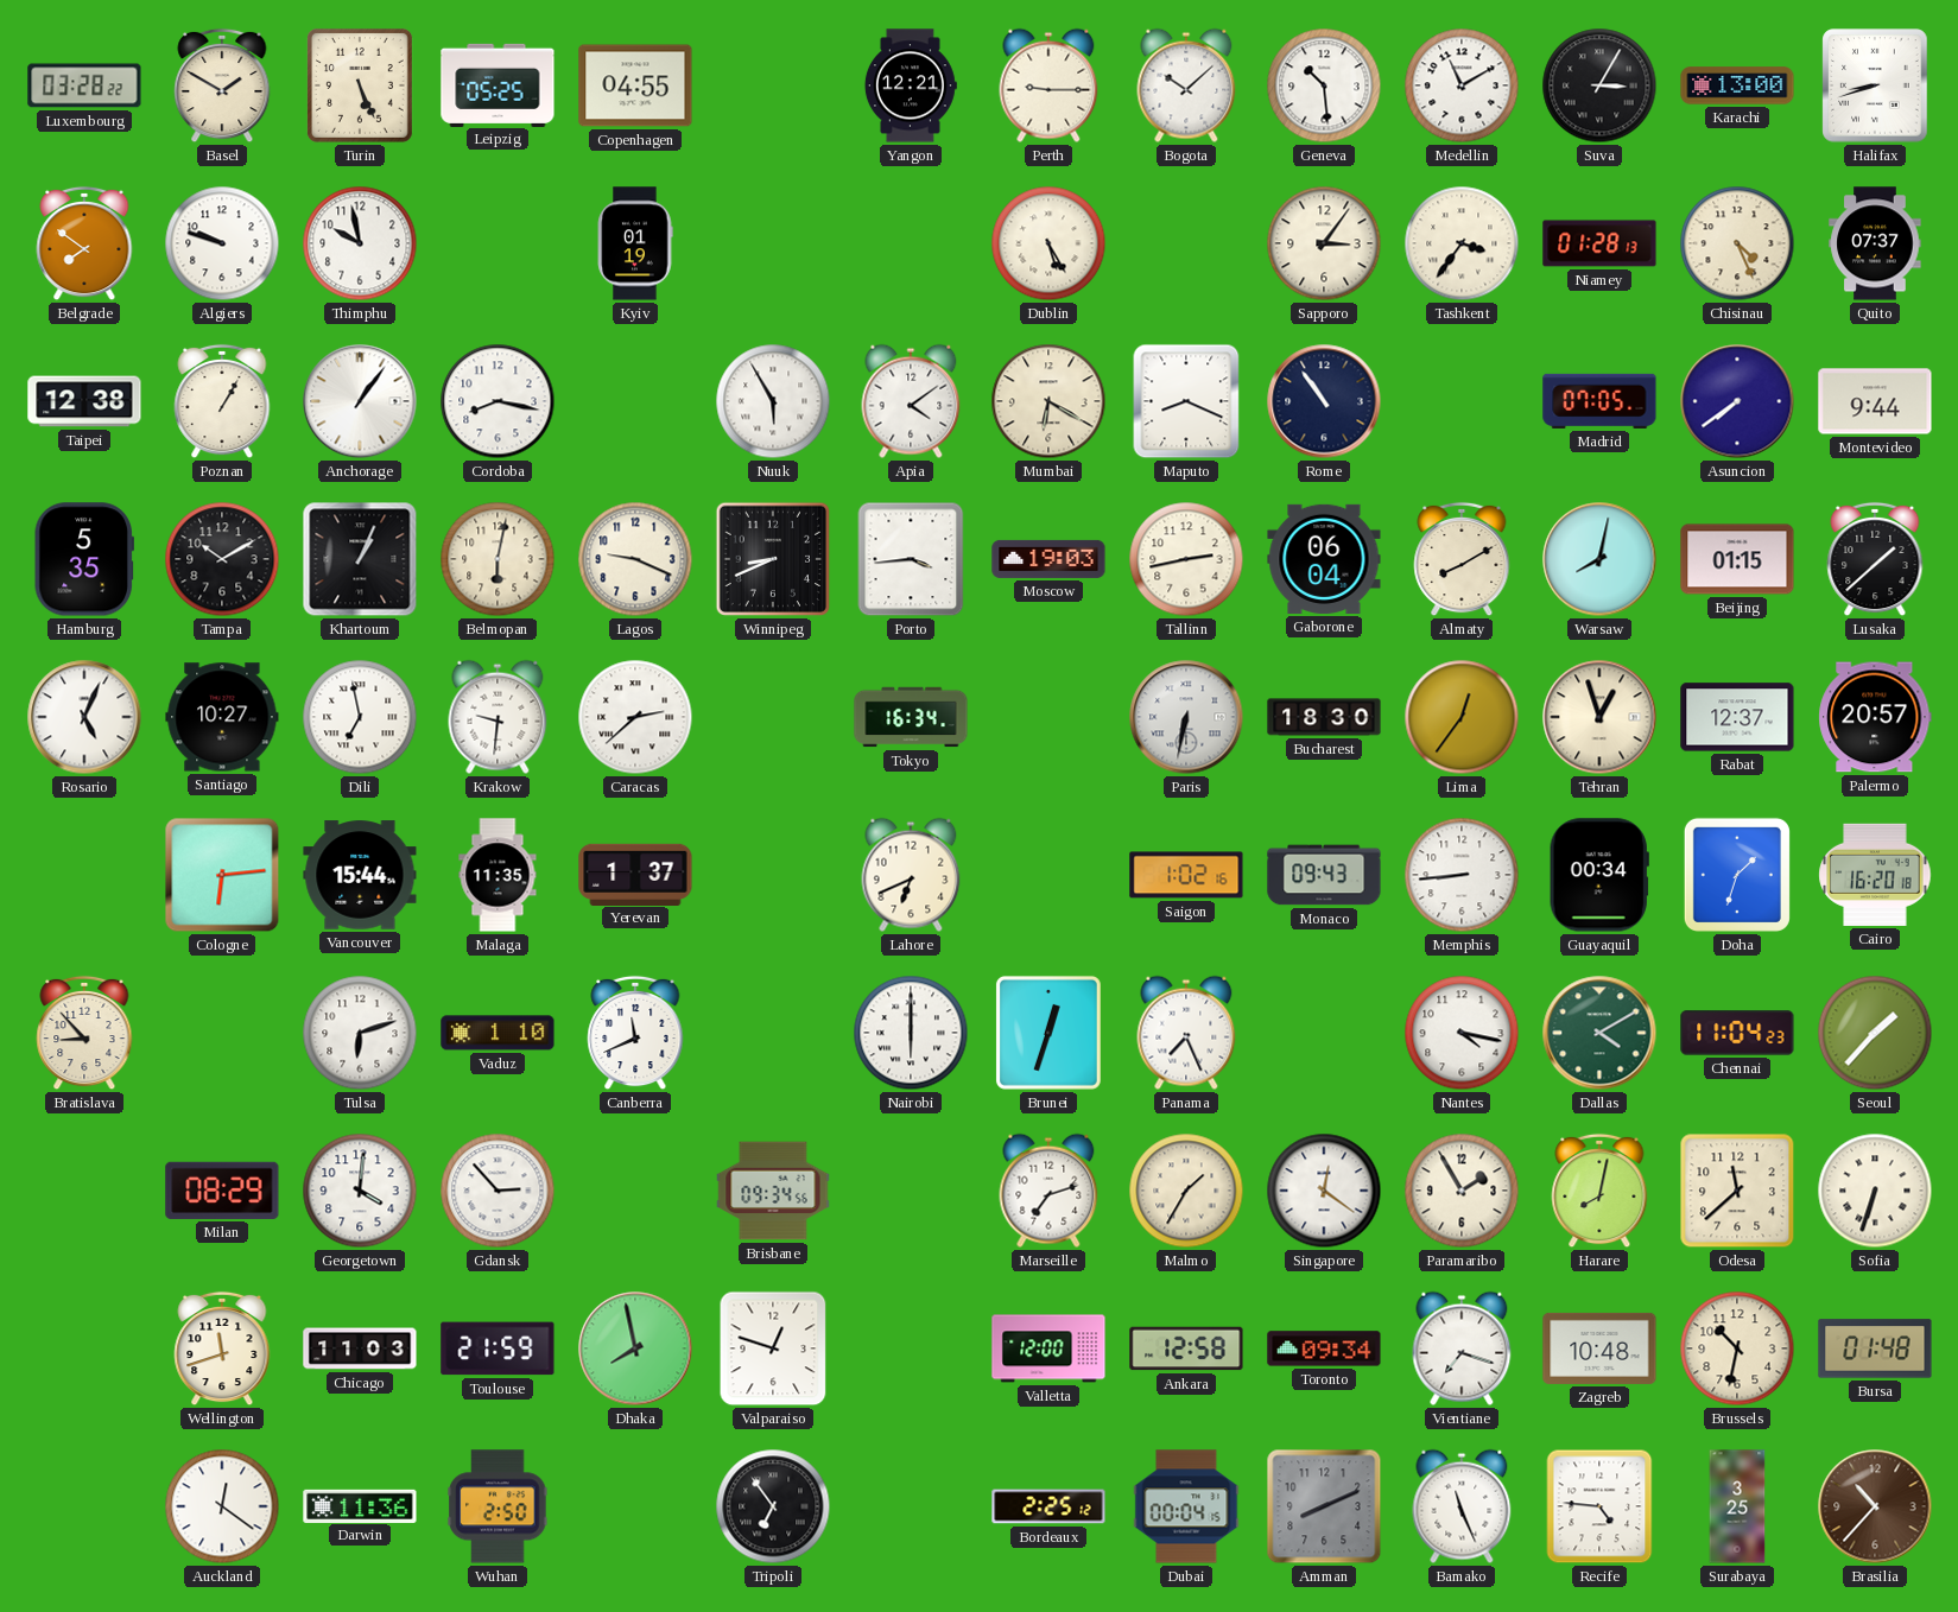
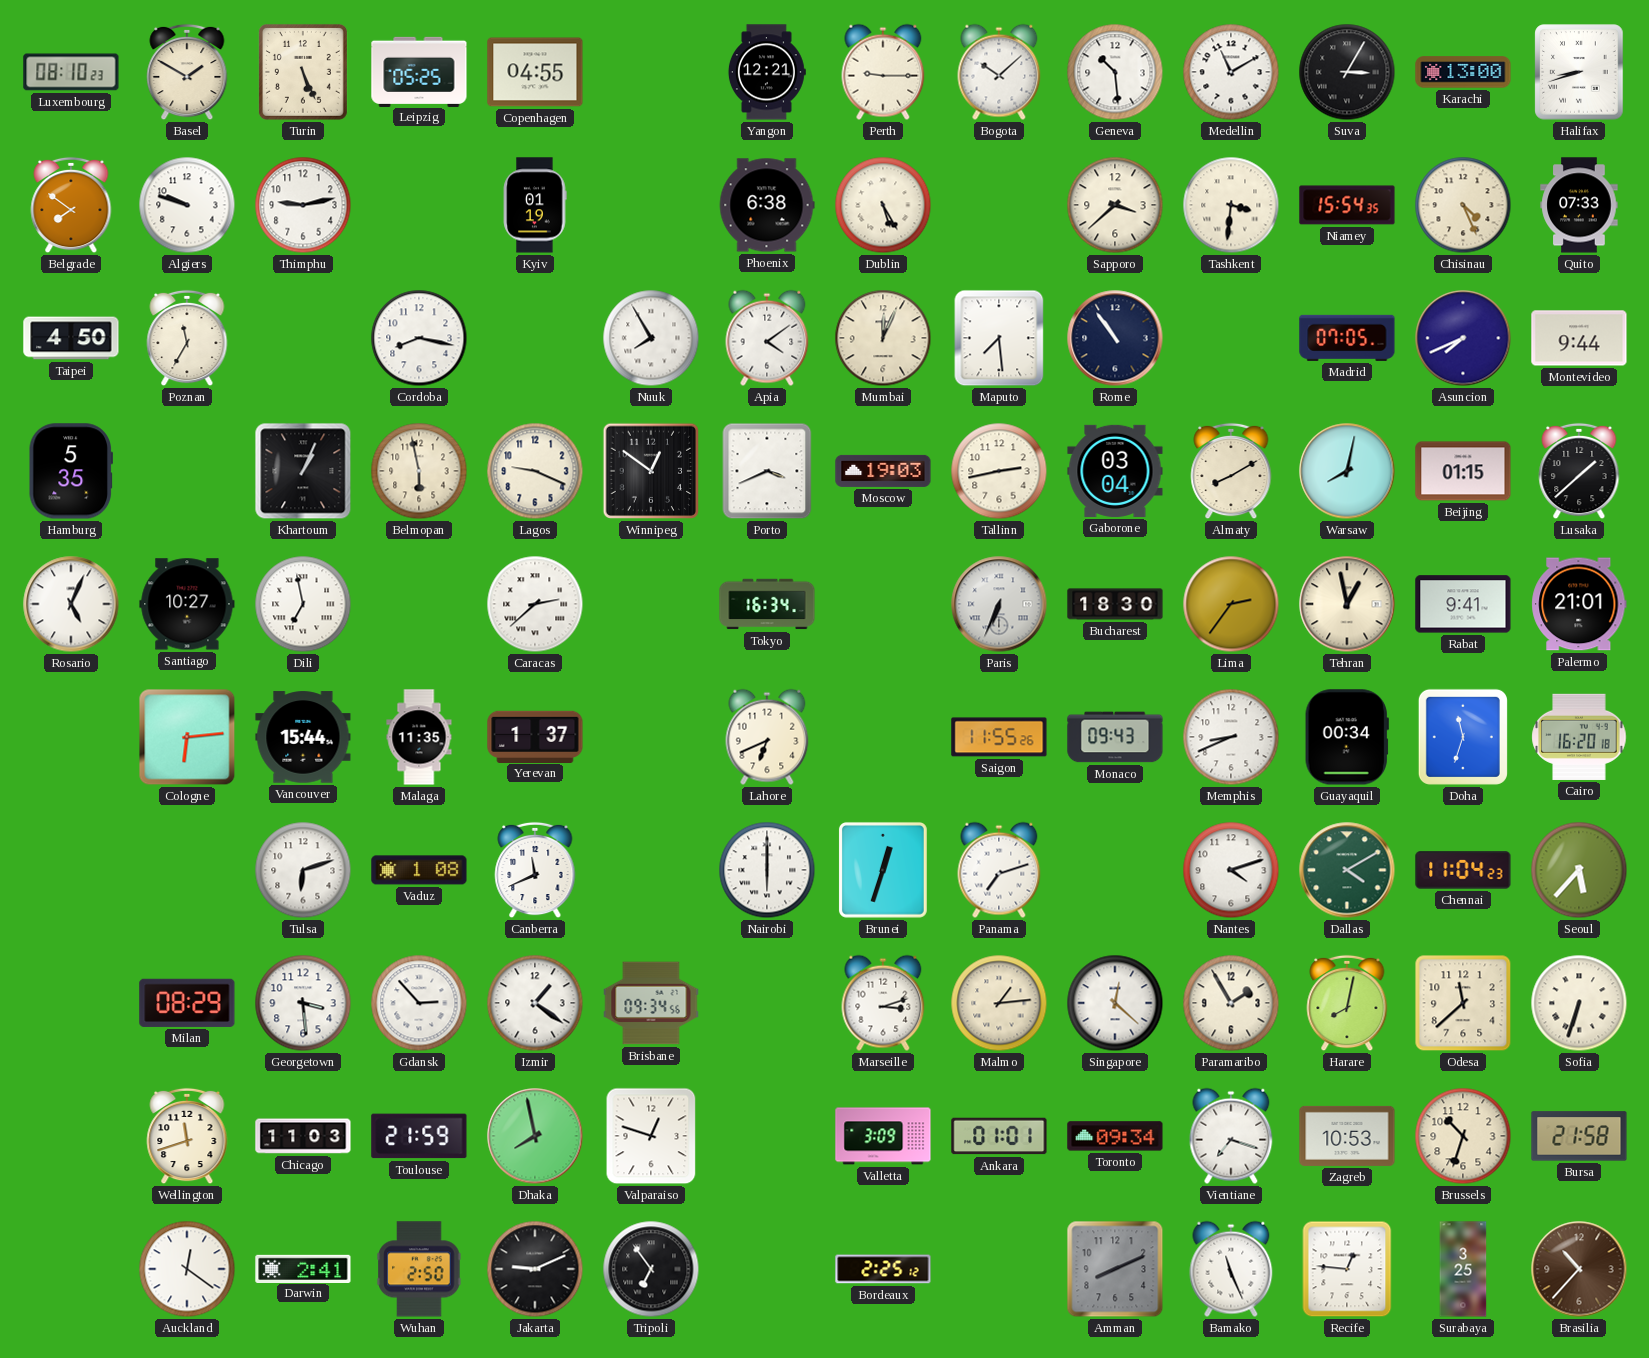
Luxembourg: 03:28 -> 08:10
Thimphu: 9:58 -> 9:13
Phoenix: none -> 6:38
Sapporo: 3:06 -> 3:38
Tashkent: 3:36 -> 3:31
Niamey: 01:28 -> 15:54
Quito: 07:37 -> 07:33
Taipei: 12:38 -> 4:50
Poznan: 1:05 -> 11:35
Anchorage: 1:06 -> none
Nuuk: 5:55 -> 7:55
Mumbai: 6:20 -> 12:04
Maputo: 8:19 -> 7:29
Asuncion: 7:39 -> 7:41
Tampa: 10:10 -> none
Belmopan: 6:02 -> 5:58
Winnipeg: 8:41 -> 12:51
Porto: 3:44 -> 3:41
Gaborone: 06:04 -> 03:04
Krakow: 9:31 -> none
Paris: 6:32 -> 6:34
Lima: 12:36 -> 2:36
Tehran: 12:57 -> 12:58
Rabat: 12:37 -> 9:41
Palermo: 20:57 -> 21:01
Saigon: 1:02 -> 11:55
Memphis: 8:44 -> 8:41
Doha: 1:33 -> 11:33
Bratislava: 8:53 -> none
Vaduz: 1:10 -> 1:08
Panama: 7:26 -> 7:12
Nantes: 4:17 -> 4:12
Seoul: 1:37 -> 5:37
Georgetown: 4:01 -> 3:29
Izmir: none -> 1:21
Marseille: 7:12 -> 3:12
Malmo: 1:35 -> 1:14
Singapore: 12:21 -> 12:22
Valletta: 12:00 -> 3:09
Ankara: 12:58 -> 01:01
Zagreb: 10:48 -> 10:53
Brussels: 10:32 -> 10:33
Bursa: 01:48 -> 21:58
Darwin: 11:36 -> 2:41
Jakarta: none -> 9:11
Dubai: 00:04 -> none
Recife: 4:46 -> 12:46
